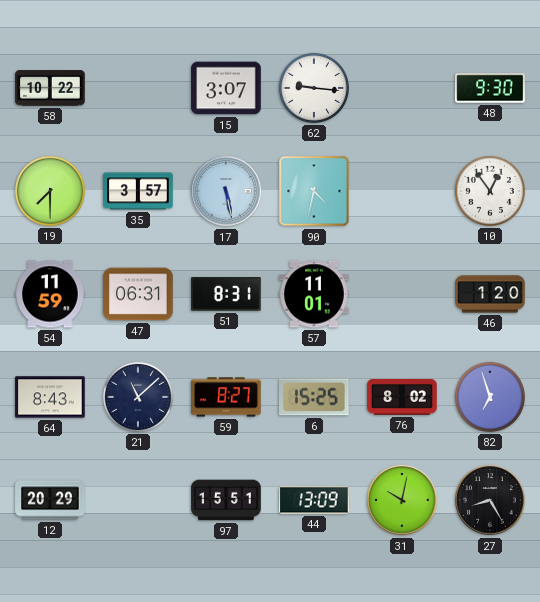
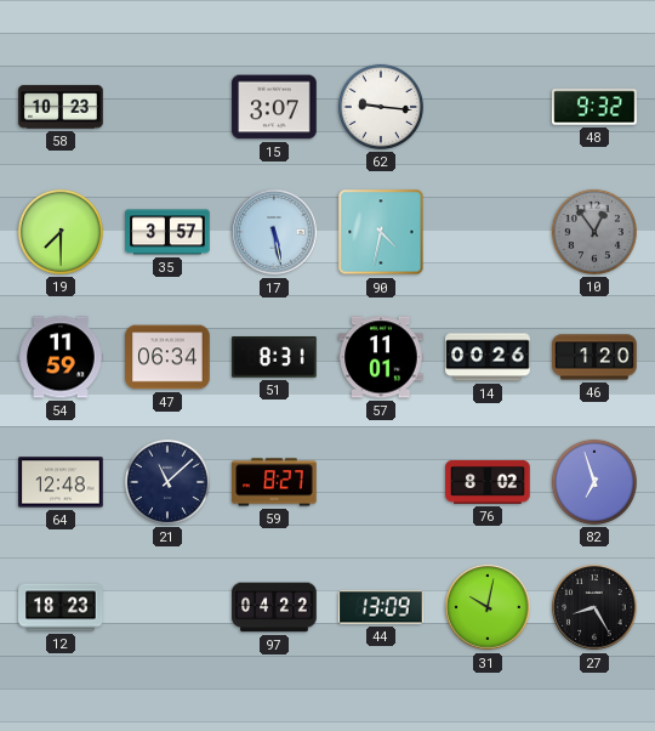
58: 10:22 -> 10:23
48: 9:30 -> 9:32
10 dial: white -> grey
47: 06:31 -> 06:34
14: none -> 00:26
64: 8:43 -> 12:48
6: 15:25 -> none
12: 20:29 -> 18:23
97: 15:51 -> 04:22
